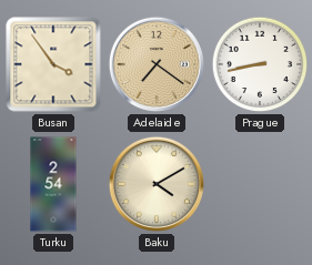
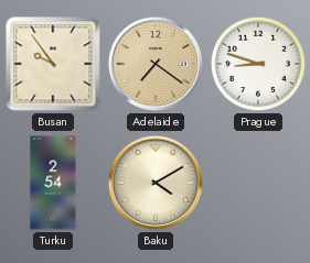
Busan: 3:54 -> 9:54
Prague: 8:43 -> 8:48
